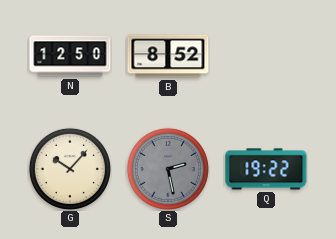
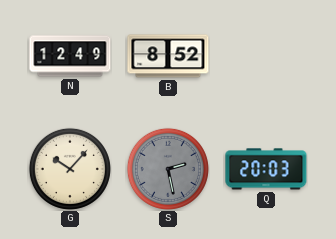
N: 12:50 -> 12:49
Q: 19:22 -> 20:03
